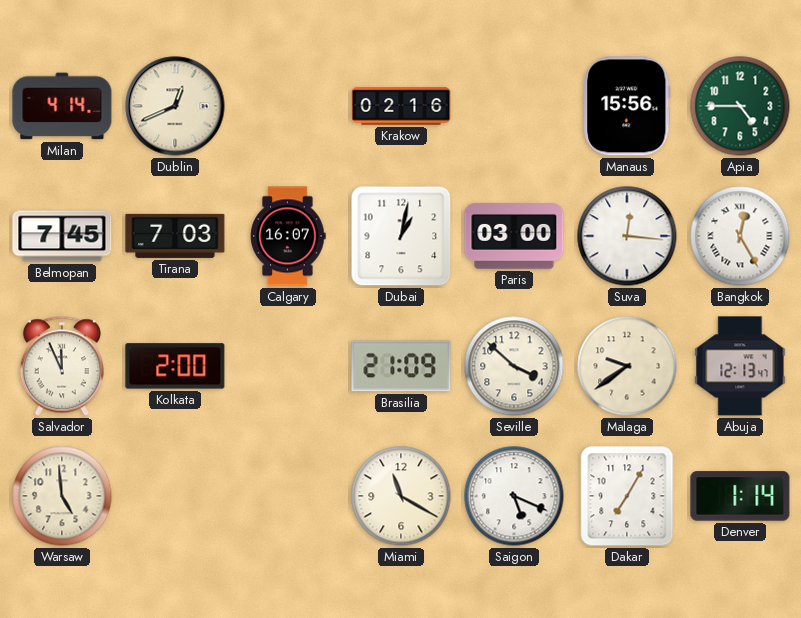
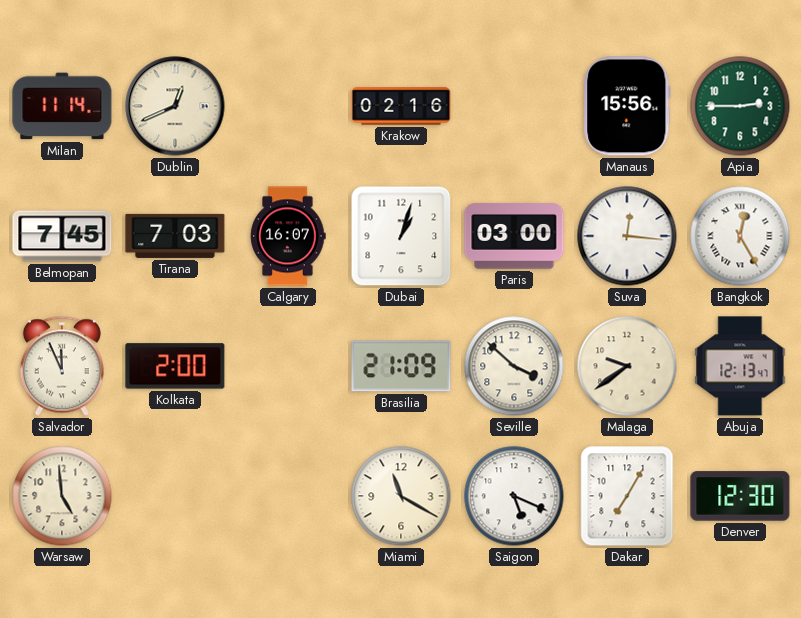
Milan: 4:14 -> 11:14
Apia: 4:45 -> 2:45
Dubai: 1:02 -> 1:03
Denver: 1:14 -> 12:30
